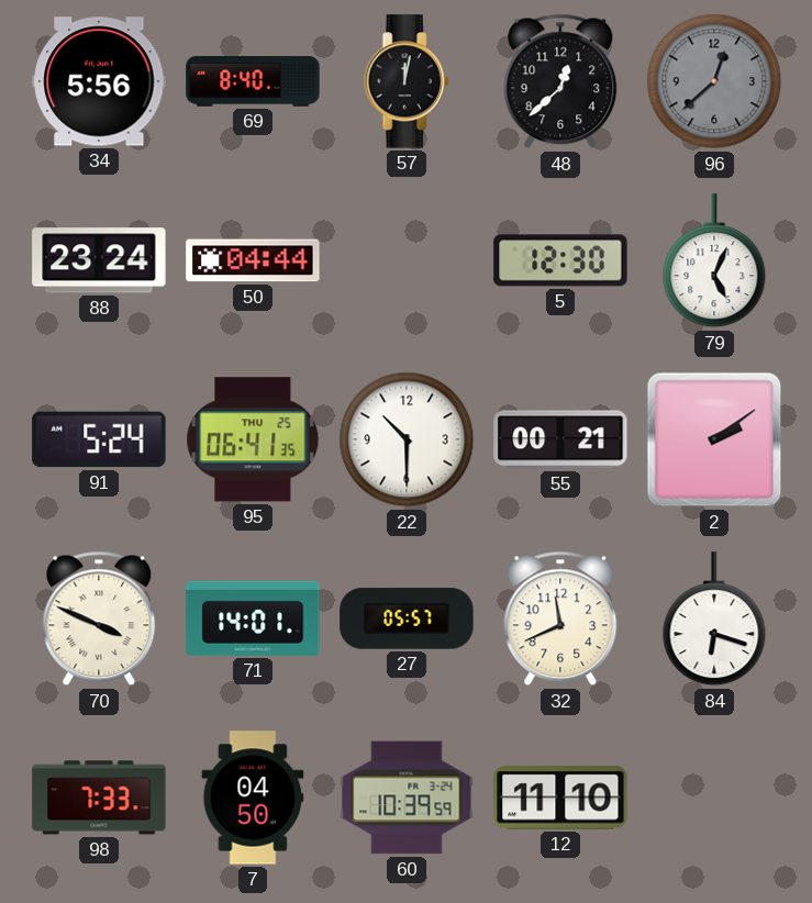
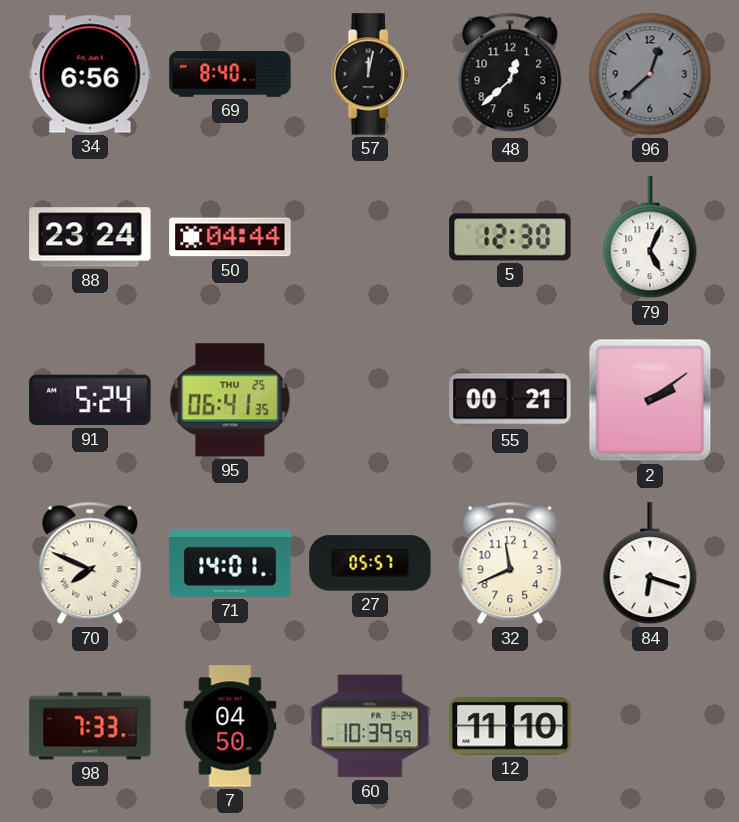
34: 5:56 -> 6:56
22: 10:30 -> none
70: 3:49 -> 7:49
